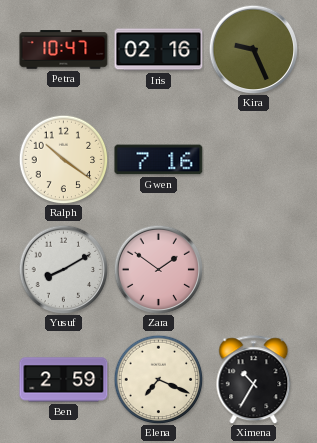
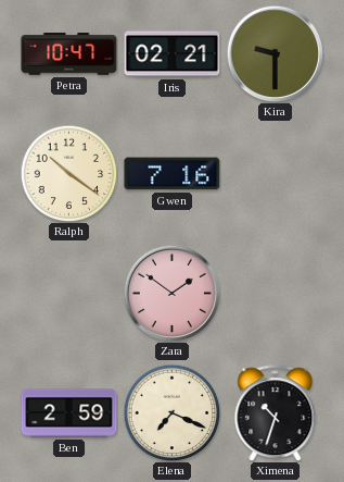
Iris: 02:16 -> 02:21
Kira: 9:26 -> 9:30
Yusuf: 8:10 -> none
Ximena: 10:35 -> 10:33
